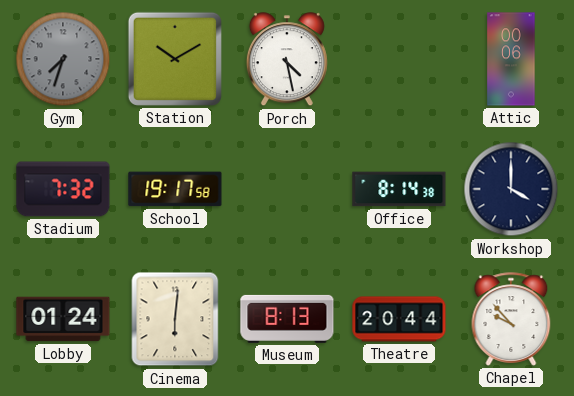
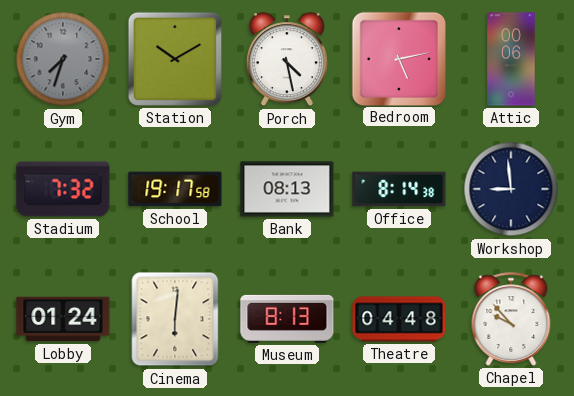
Bedroom: none -> 5:13
Bank: none -> 08:13
Workshop: 4:00 -> 8:59
Theatre: 20:44 -> 04:48
